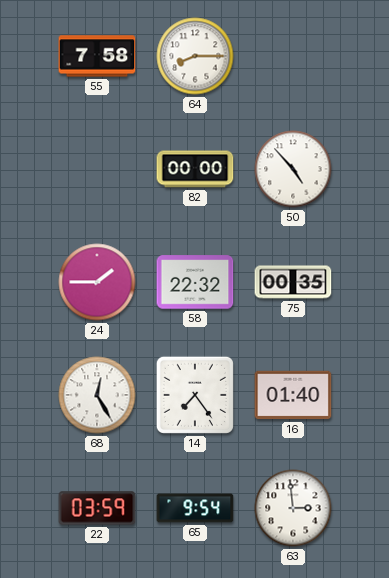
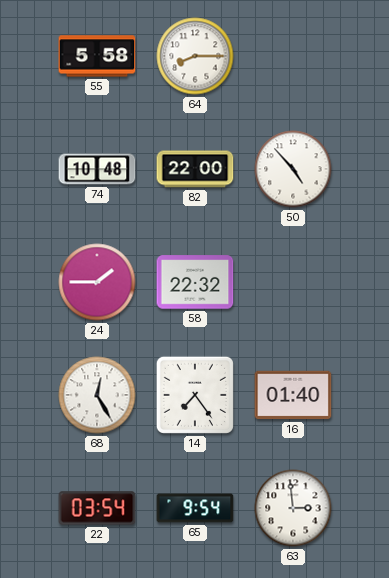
55: 7:58 -> 5:58
74: none -> 10:48
82: 00:00 -> 22:00
75: 00:35 -> none
22: 03:59 -> 03:54
